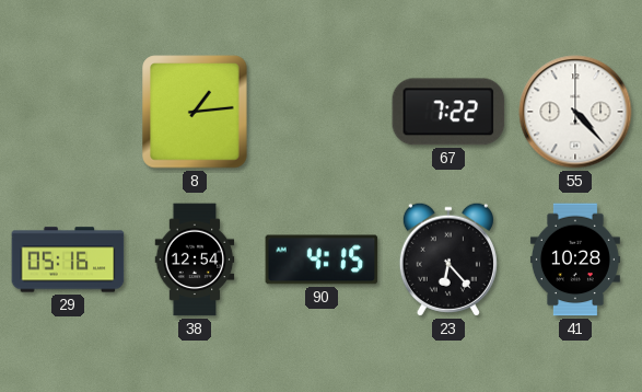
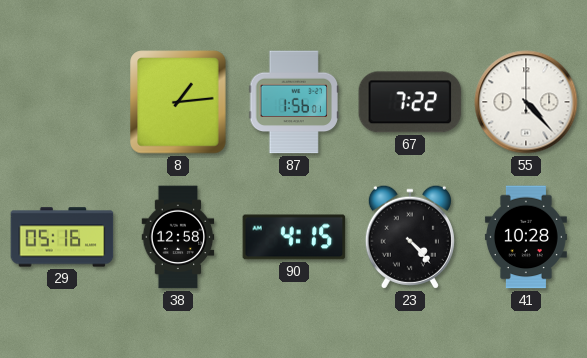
87: none -> 1:56
38: 12:54 -> 12:58
23: 6:23 -> 4:23
